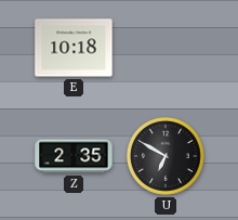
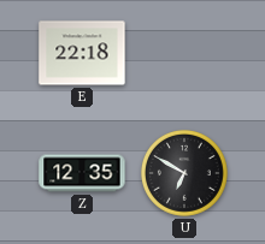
E: 10:18 -> 22:18
Z: 2:35 -> 12:35
